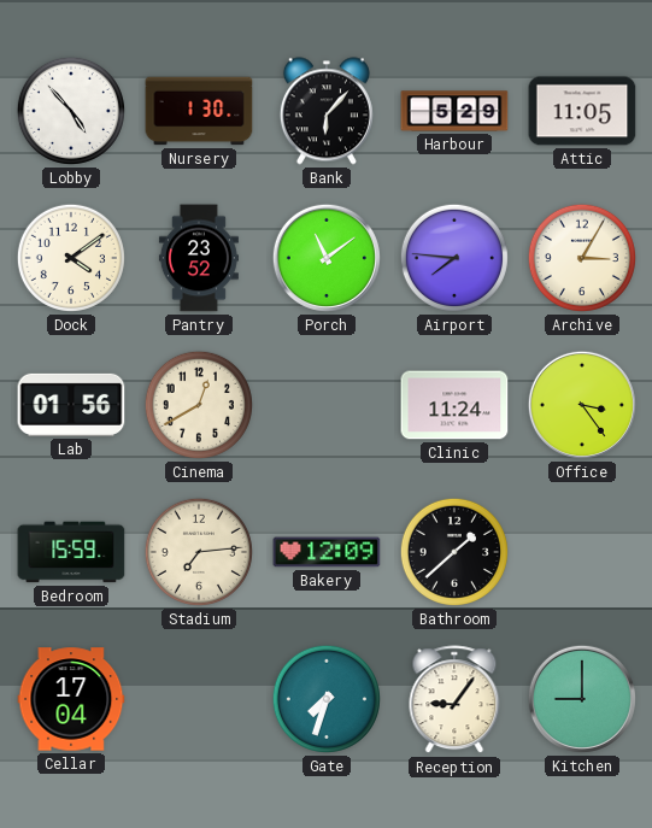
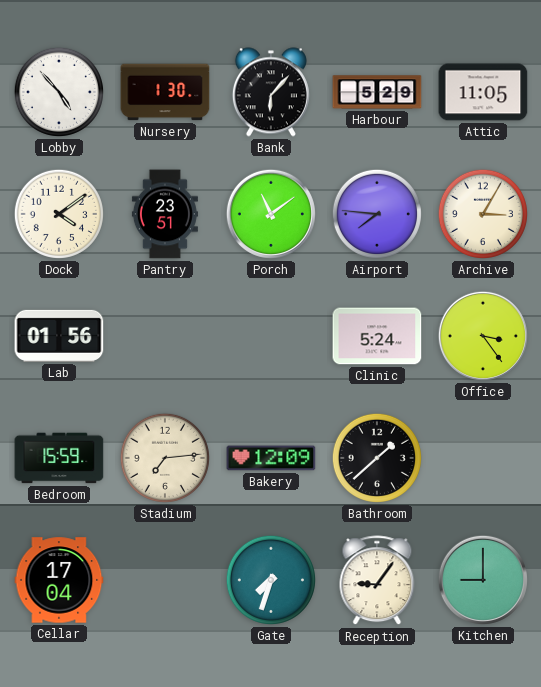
Pantry: 23:52 -> 23:51
Cinema: 12:40 -> none
Clinic: 11:24 -> 5:24
